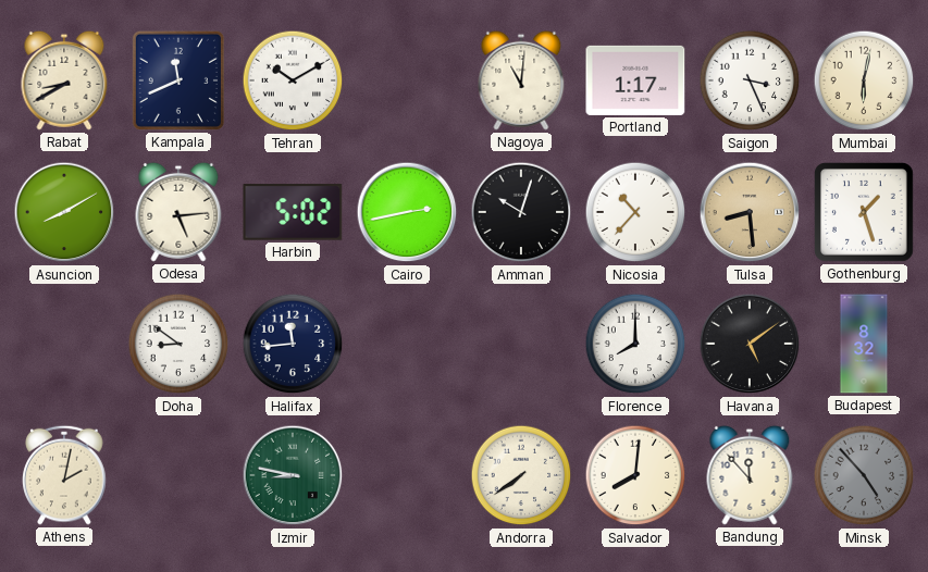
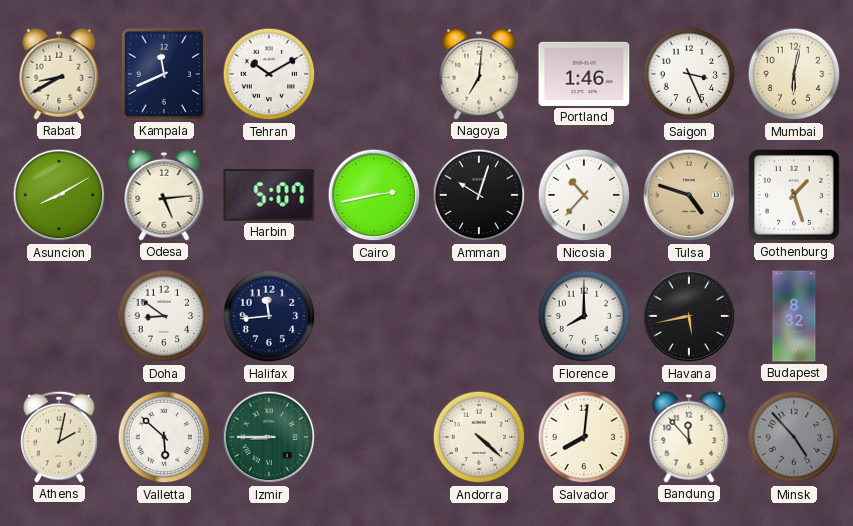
Nagoya: 11:01 -> 7:01
Portland: 1:17 -> 1:46
Harbin: 5:02 -> 5:07
Tulsa: 8:29 -> 4:48
Havana: 5:09 -> 5:43
Valletta: none -> 5:52
Izmir: 8:47 -> 8:45
Andorra: 7:39 -> 4:22
